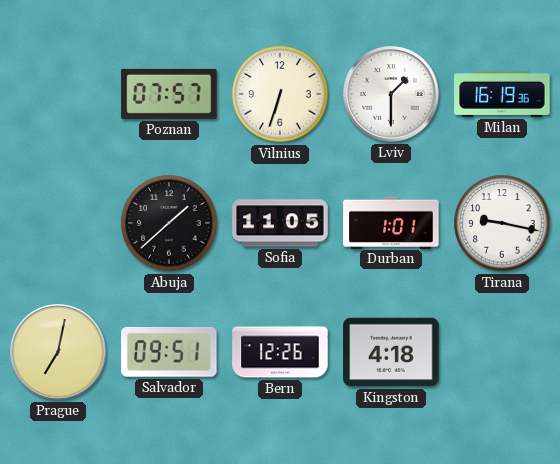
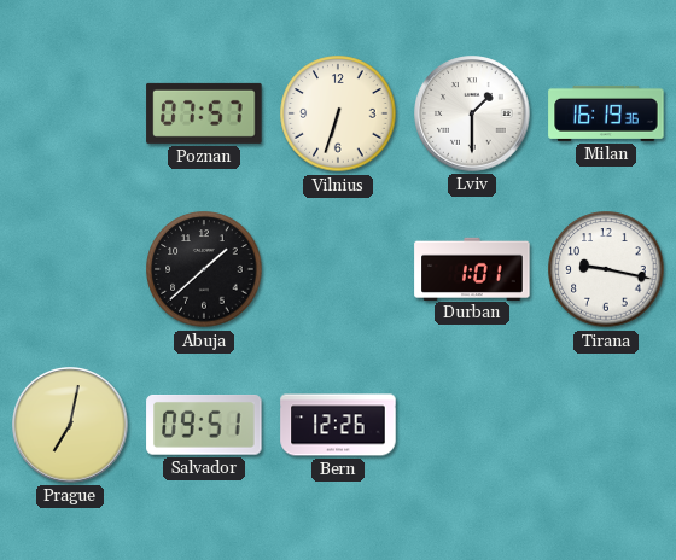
Sofia: 11:05 -> none
Kingston: 4:18 -> none
